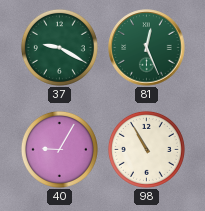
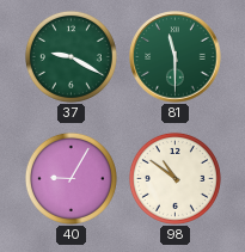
81: 12:26 -> 11:30
98: 10:55 -> 10:51
